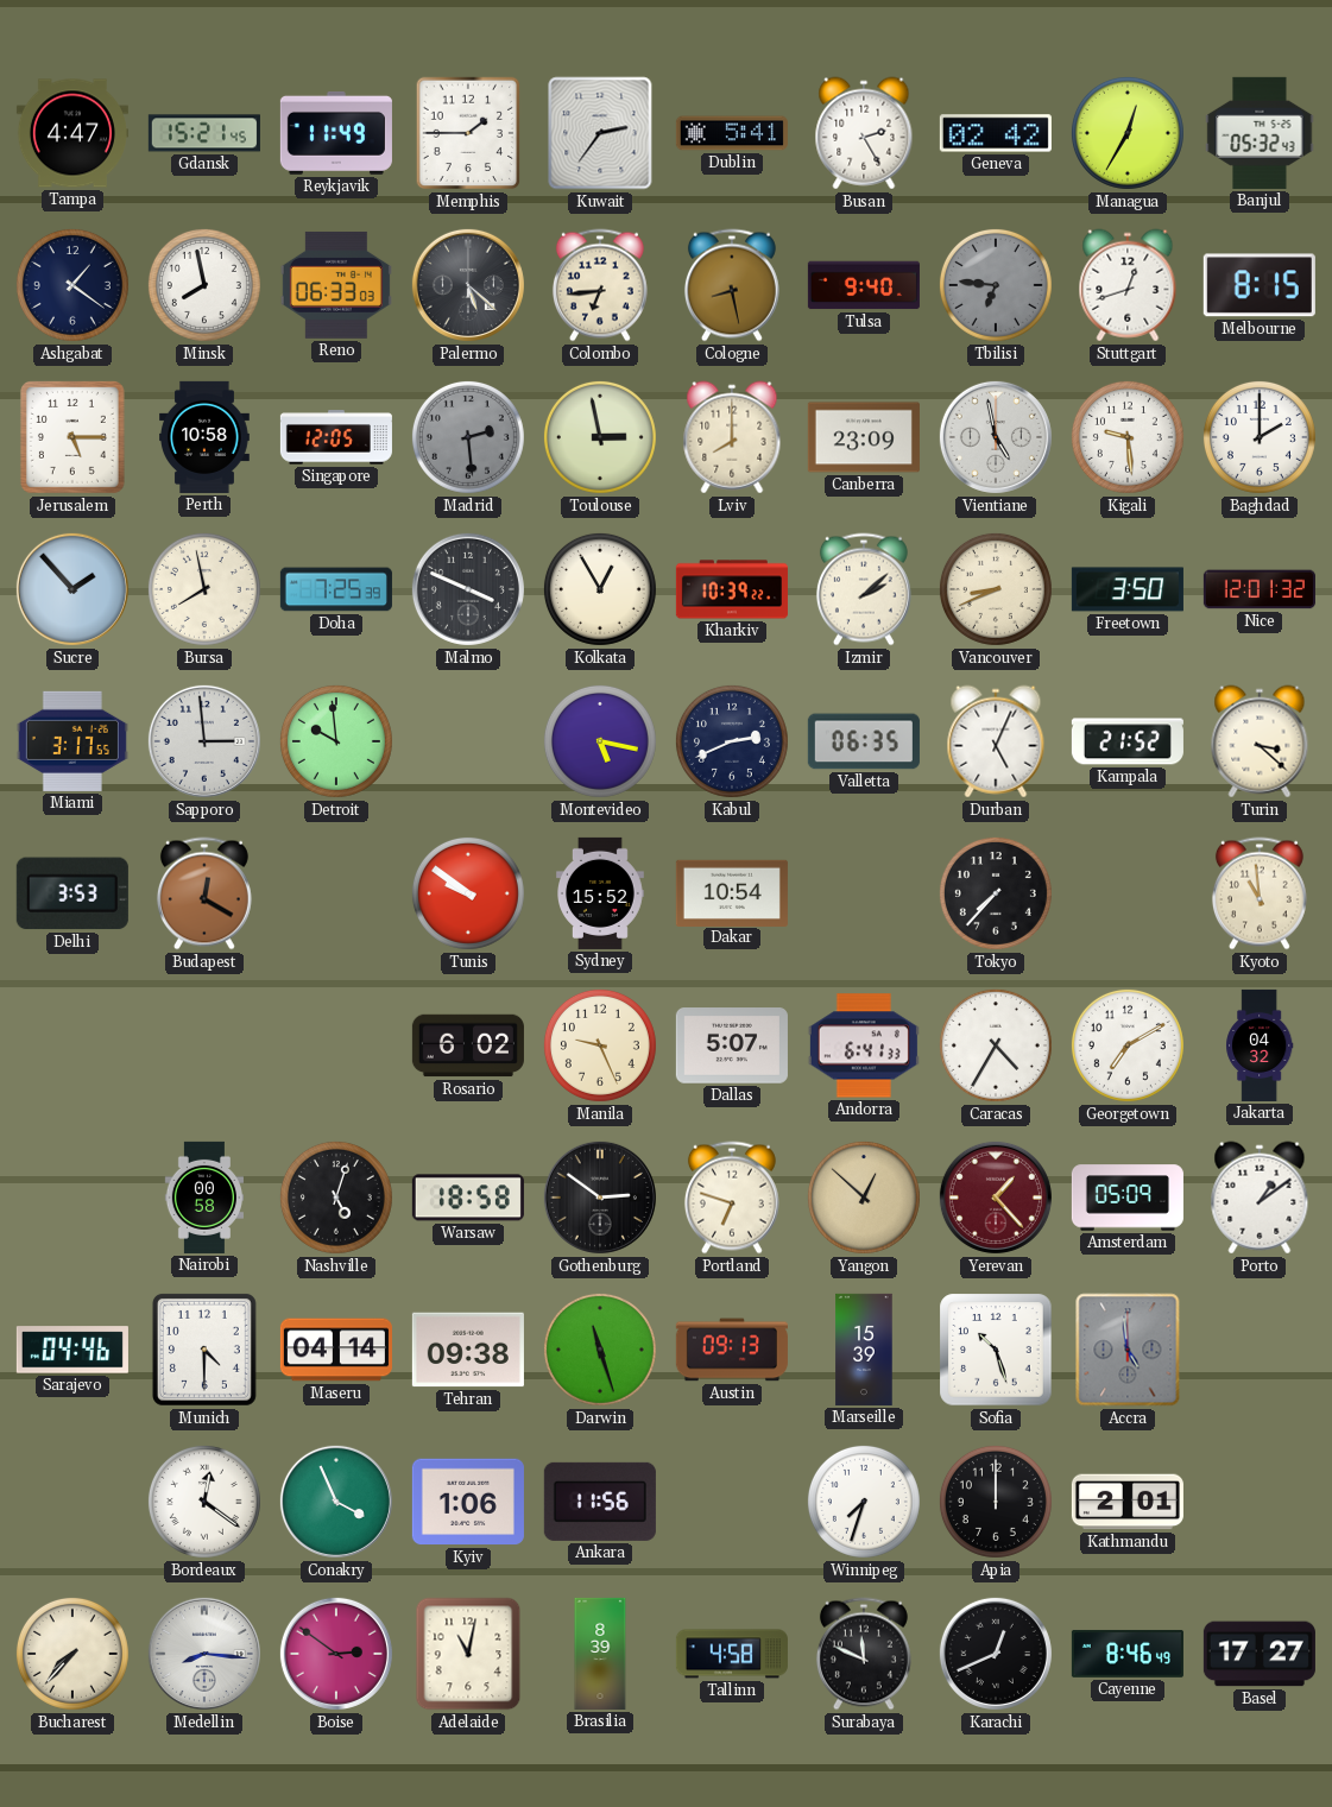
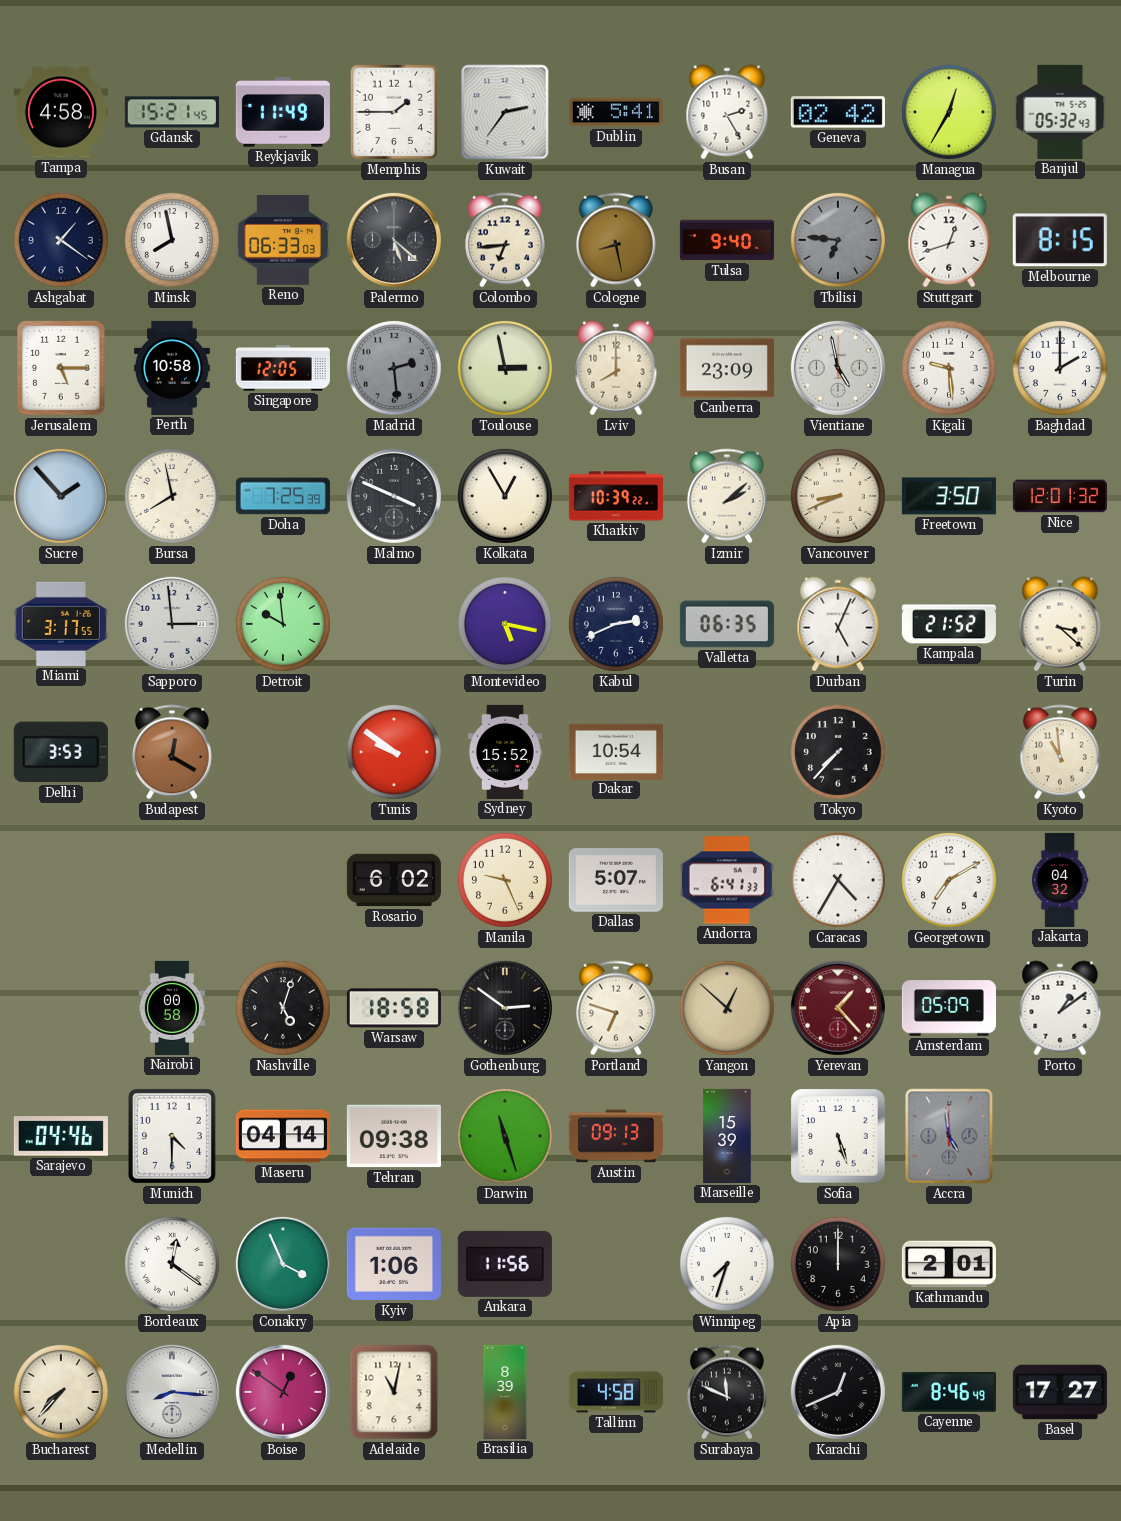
Tampa: 4:47 -> 4:58
Sofia: 10:27 -> 5:27
Boise: 2:51 -> 12:51
